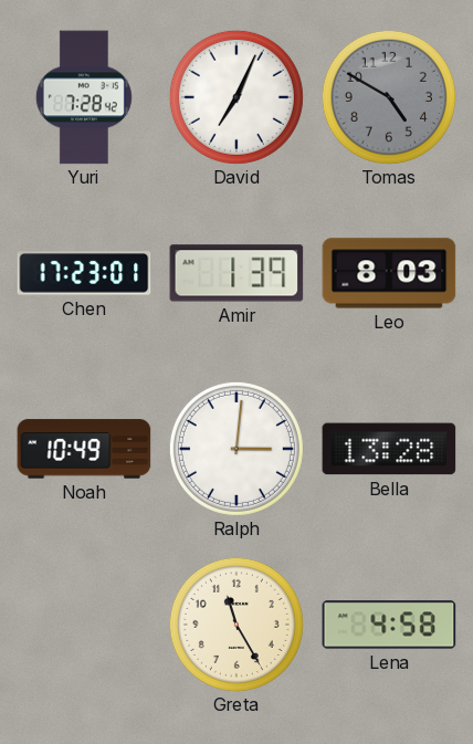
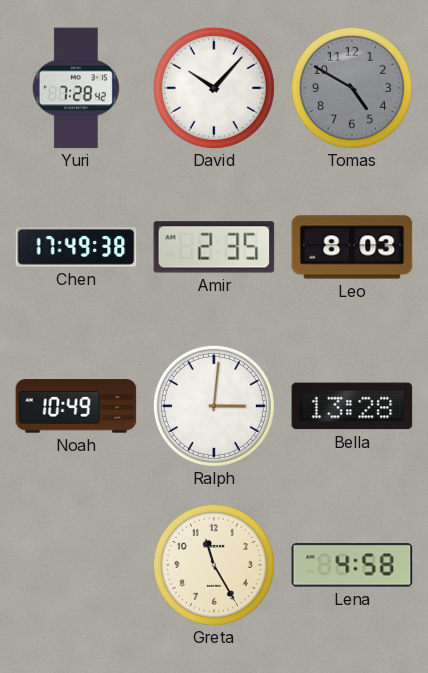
David: 7:04 -> 10:07
Chen: 17:23 -> 17:49
Amir: 1:39 -> 2:35
